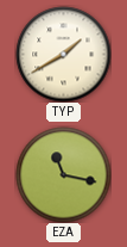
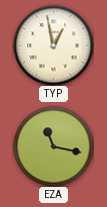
TYP: 1:40 -> 12:58
